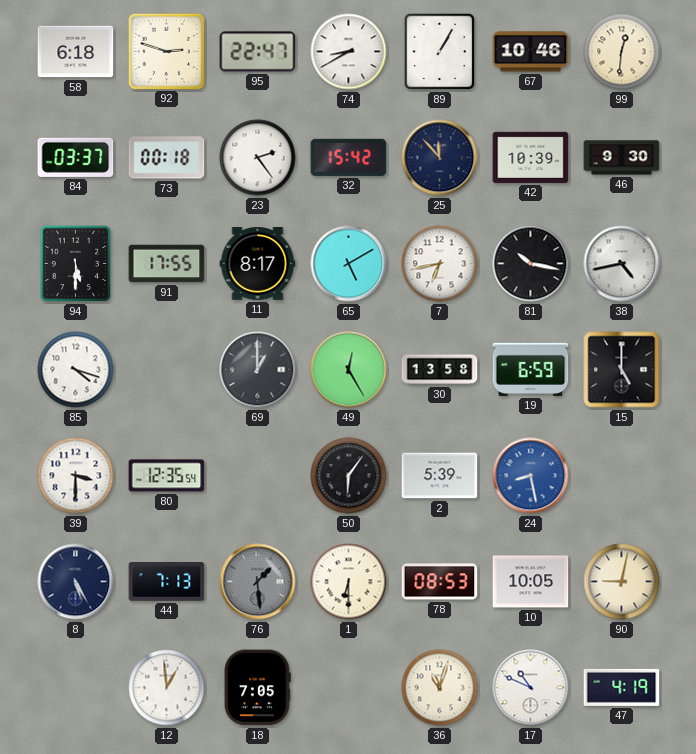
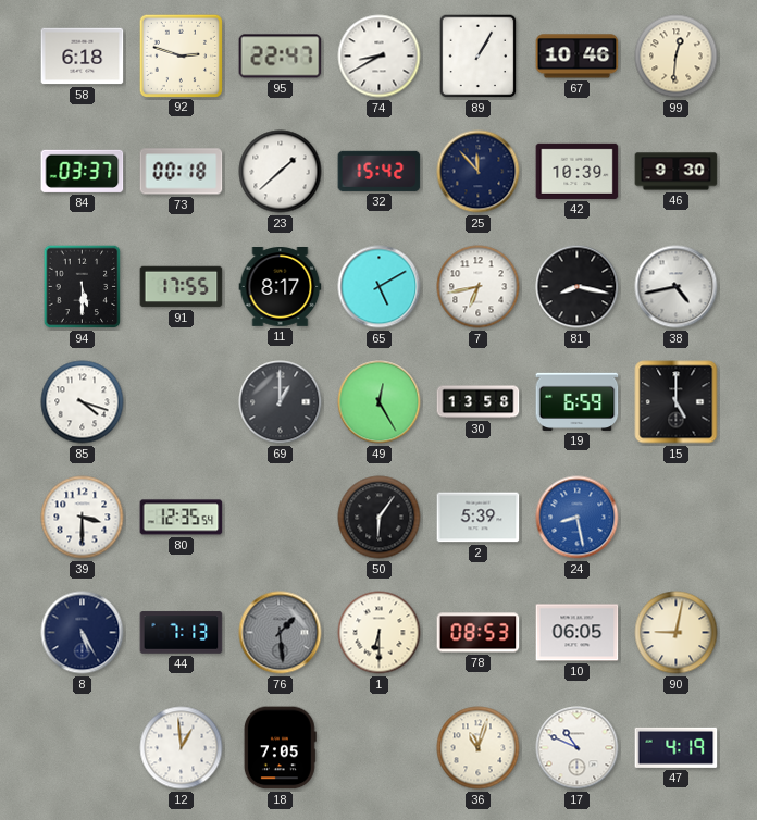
23: 2:24 -> 1:38
81: 10:17 -> 8:17
10: 10:05 -> 06:05
